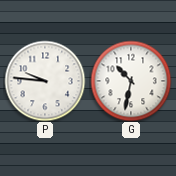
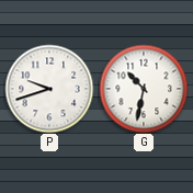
P: 9:46 -> 9:42
